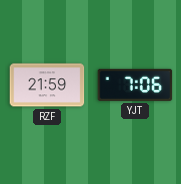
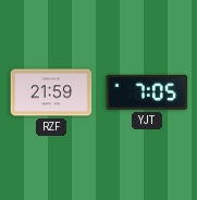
YJT: 7:06 -> 7:05
